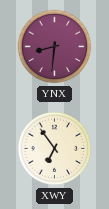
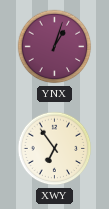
YNX: 8:31 -> 1:03
